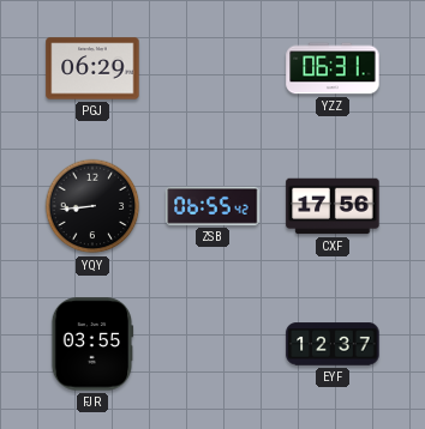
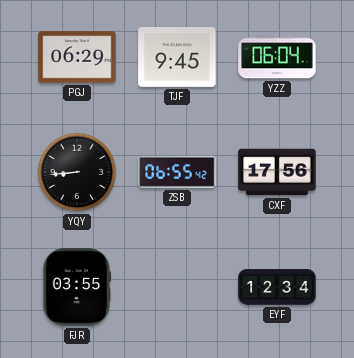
TJF: none -> 9:45
YZZ: 06:31 -> 06:04
EYF: 12:37 -> 12:34
